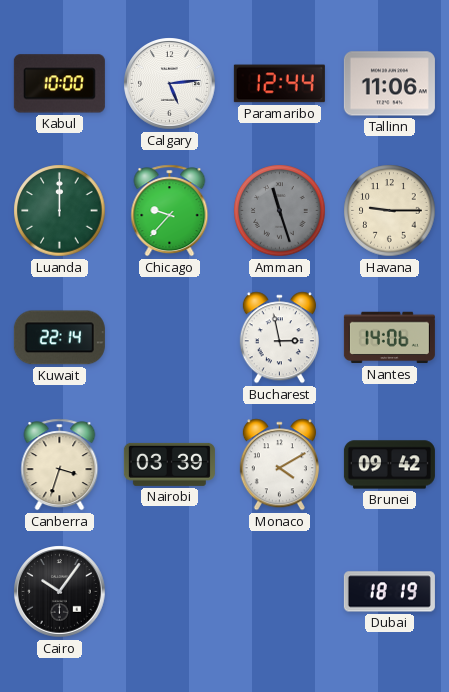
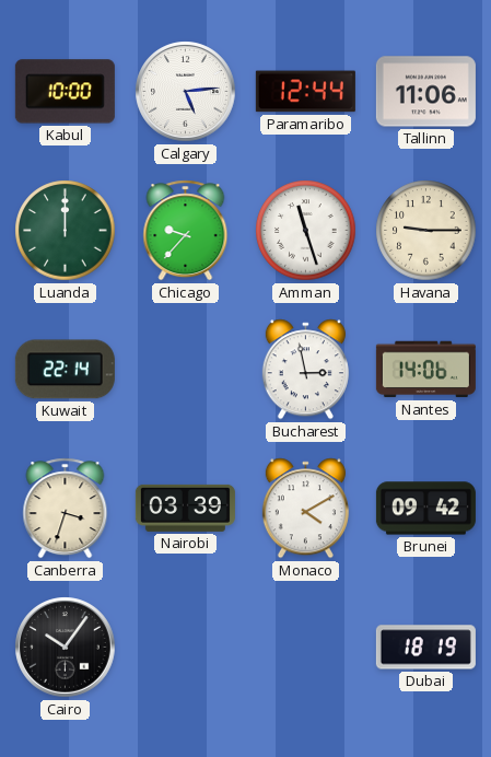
Amman dial: grey -> white
